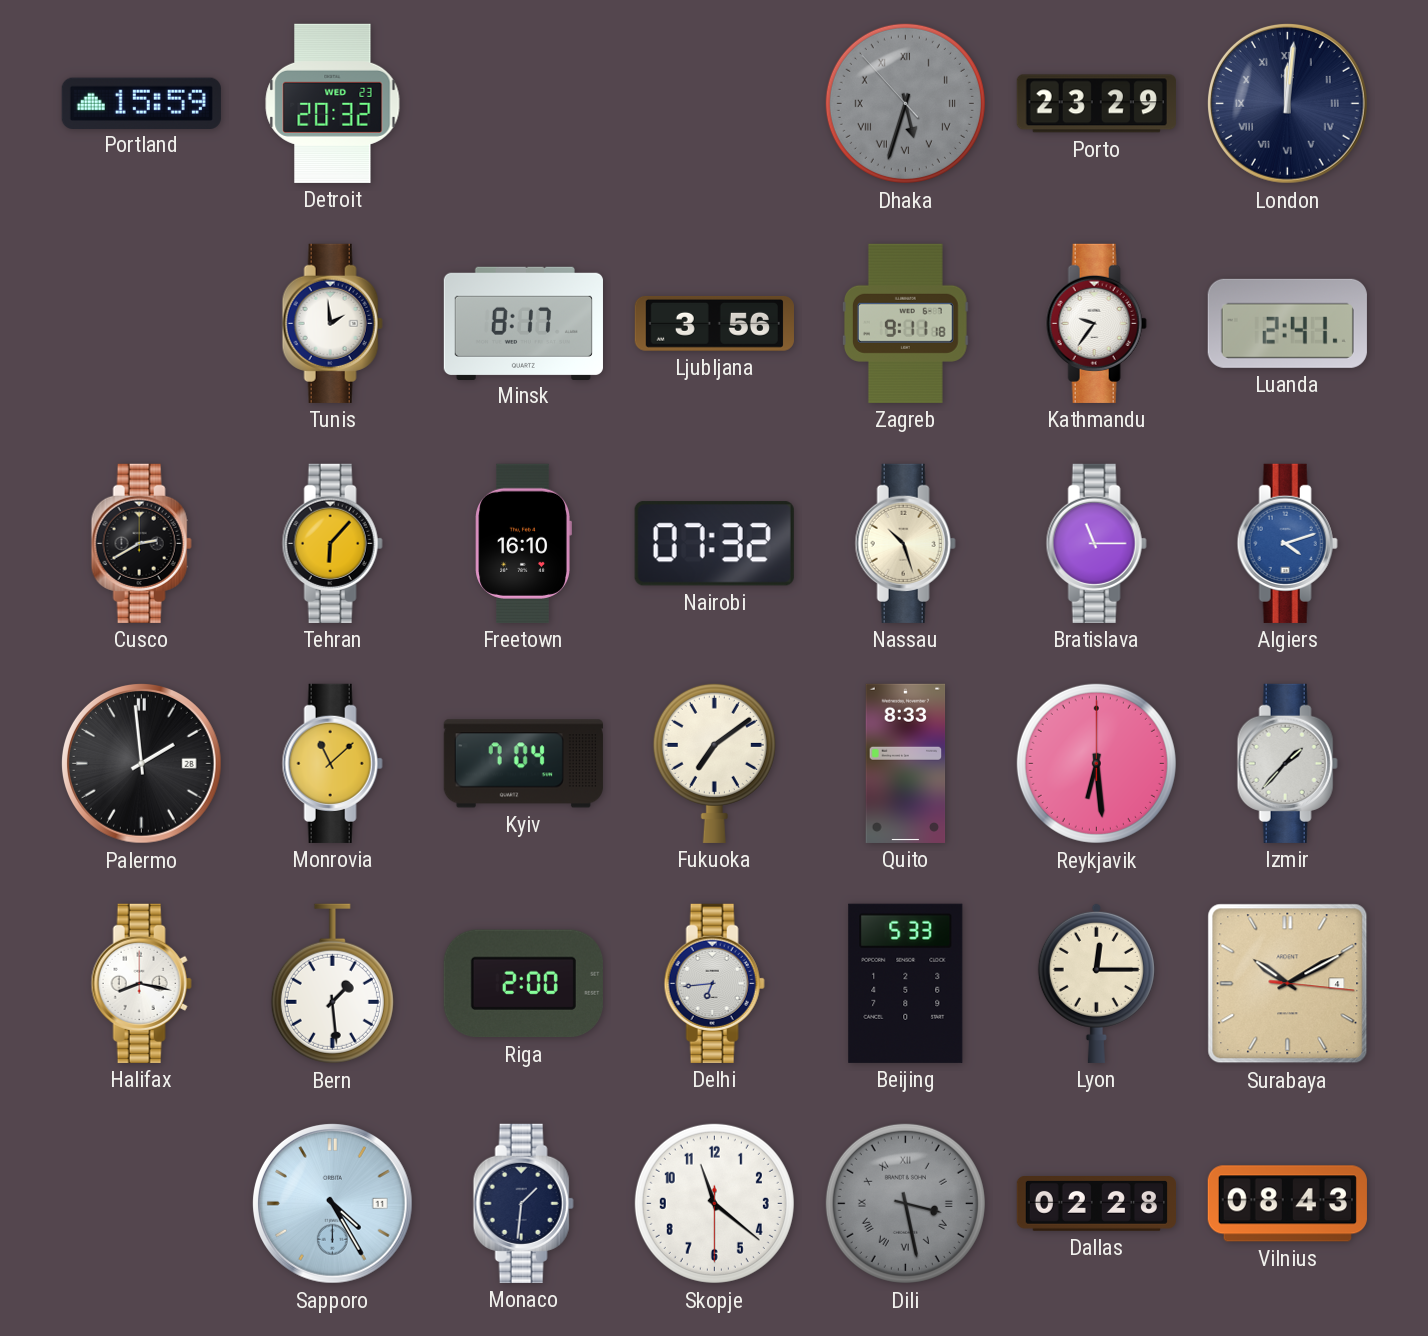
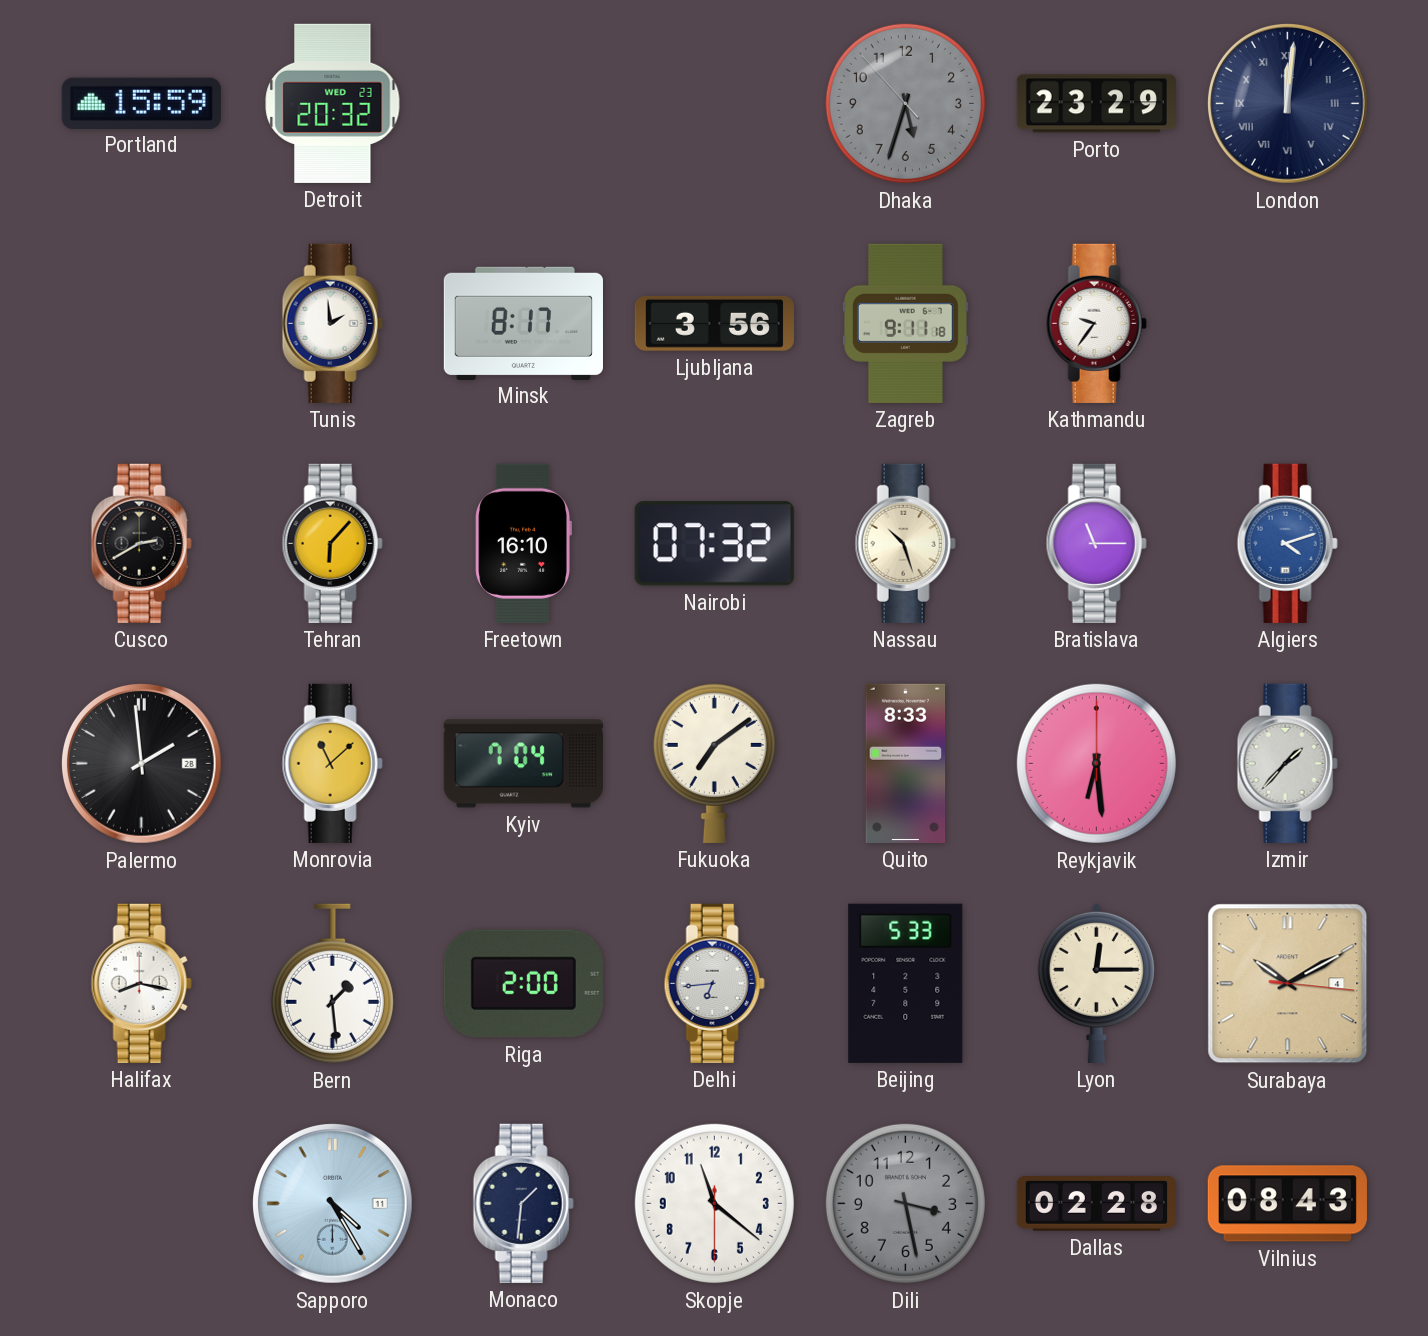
Dhaka numerals: Roman -> Arabic
Luanda: 2:41 -> none
Dili numerals: Roman -> Arabic
